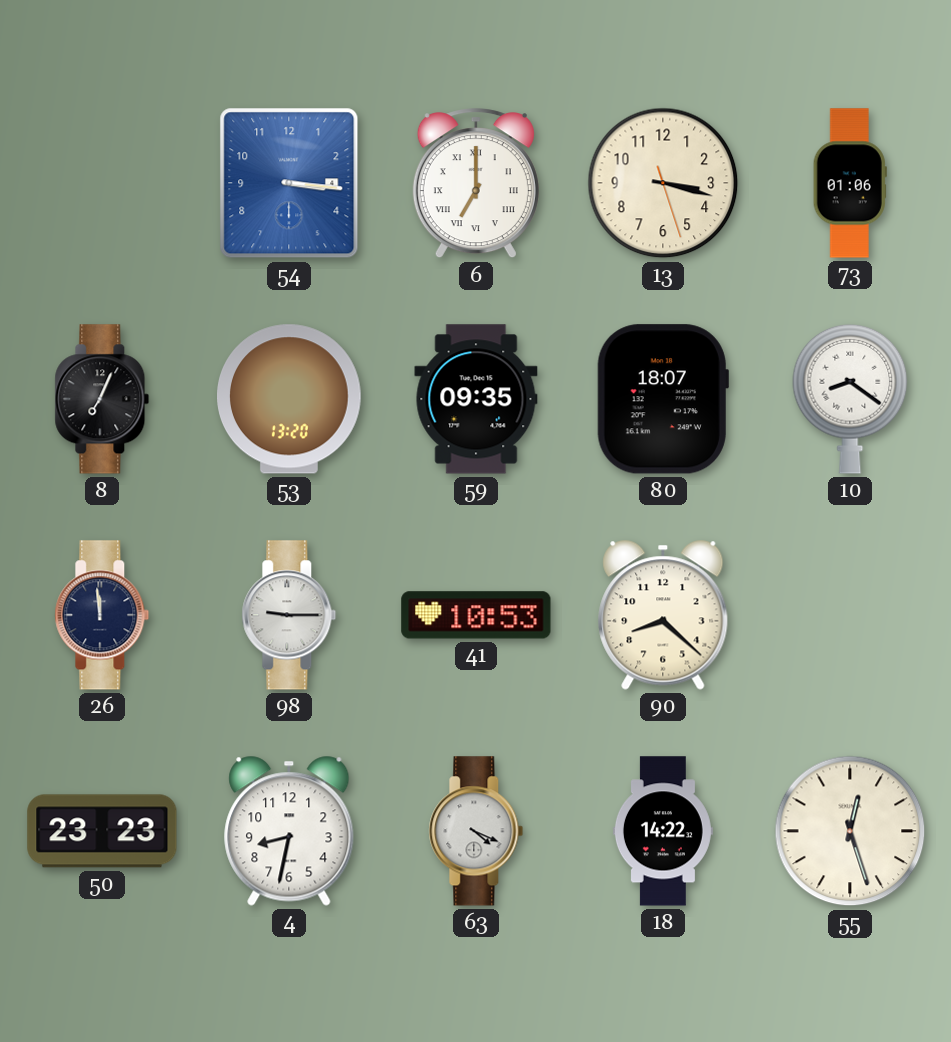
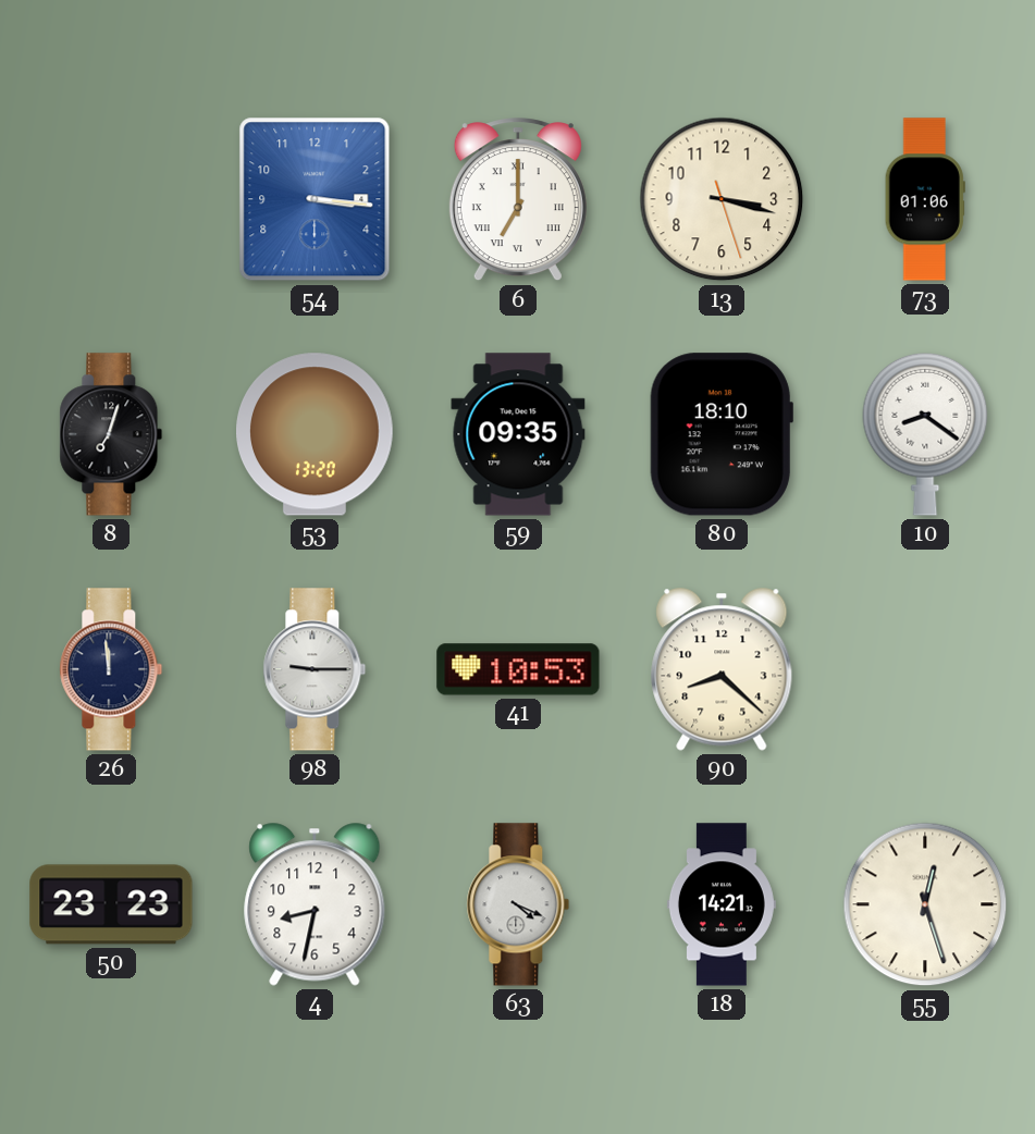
8: 7:04 -> 7:03
80: 18:07 -> 18:10
18: 14:22 -> 14:21
